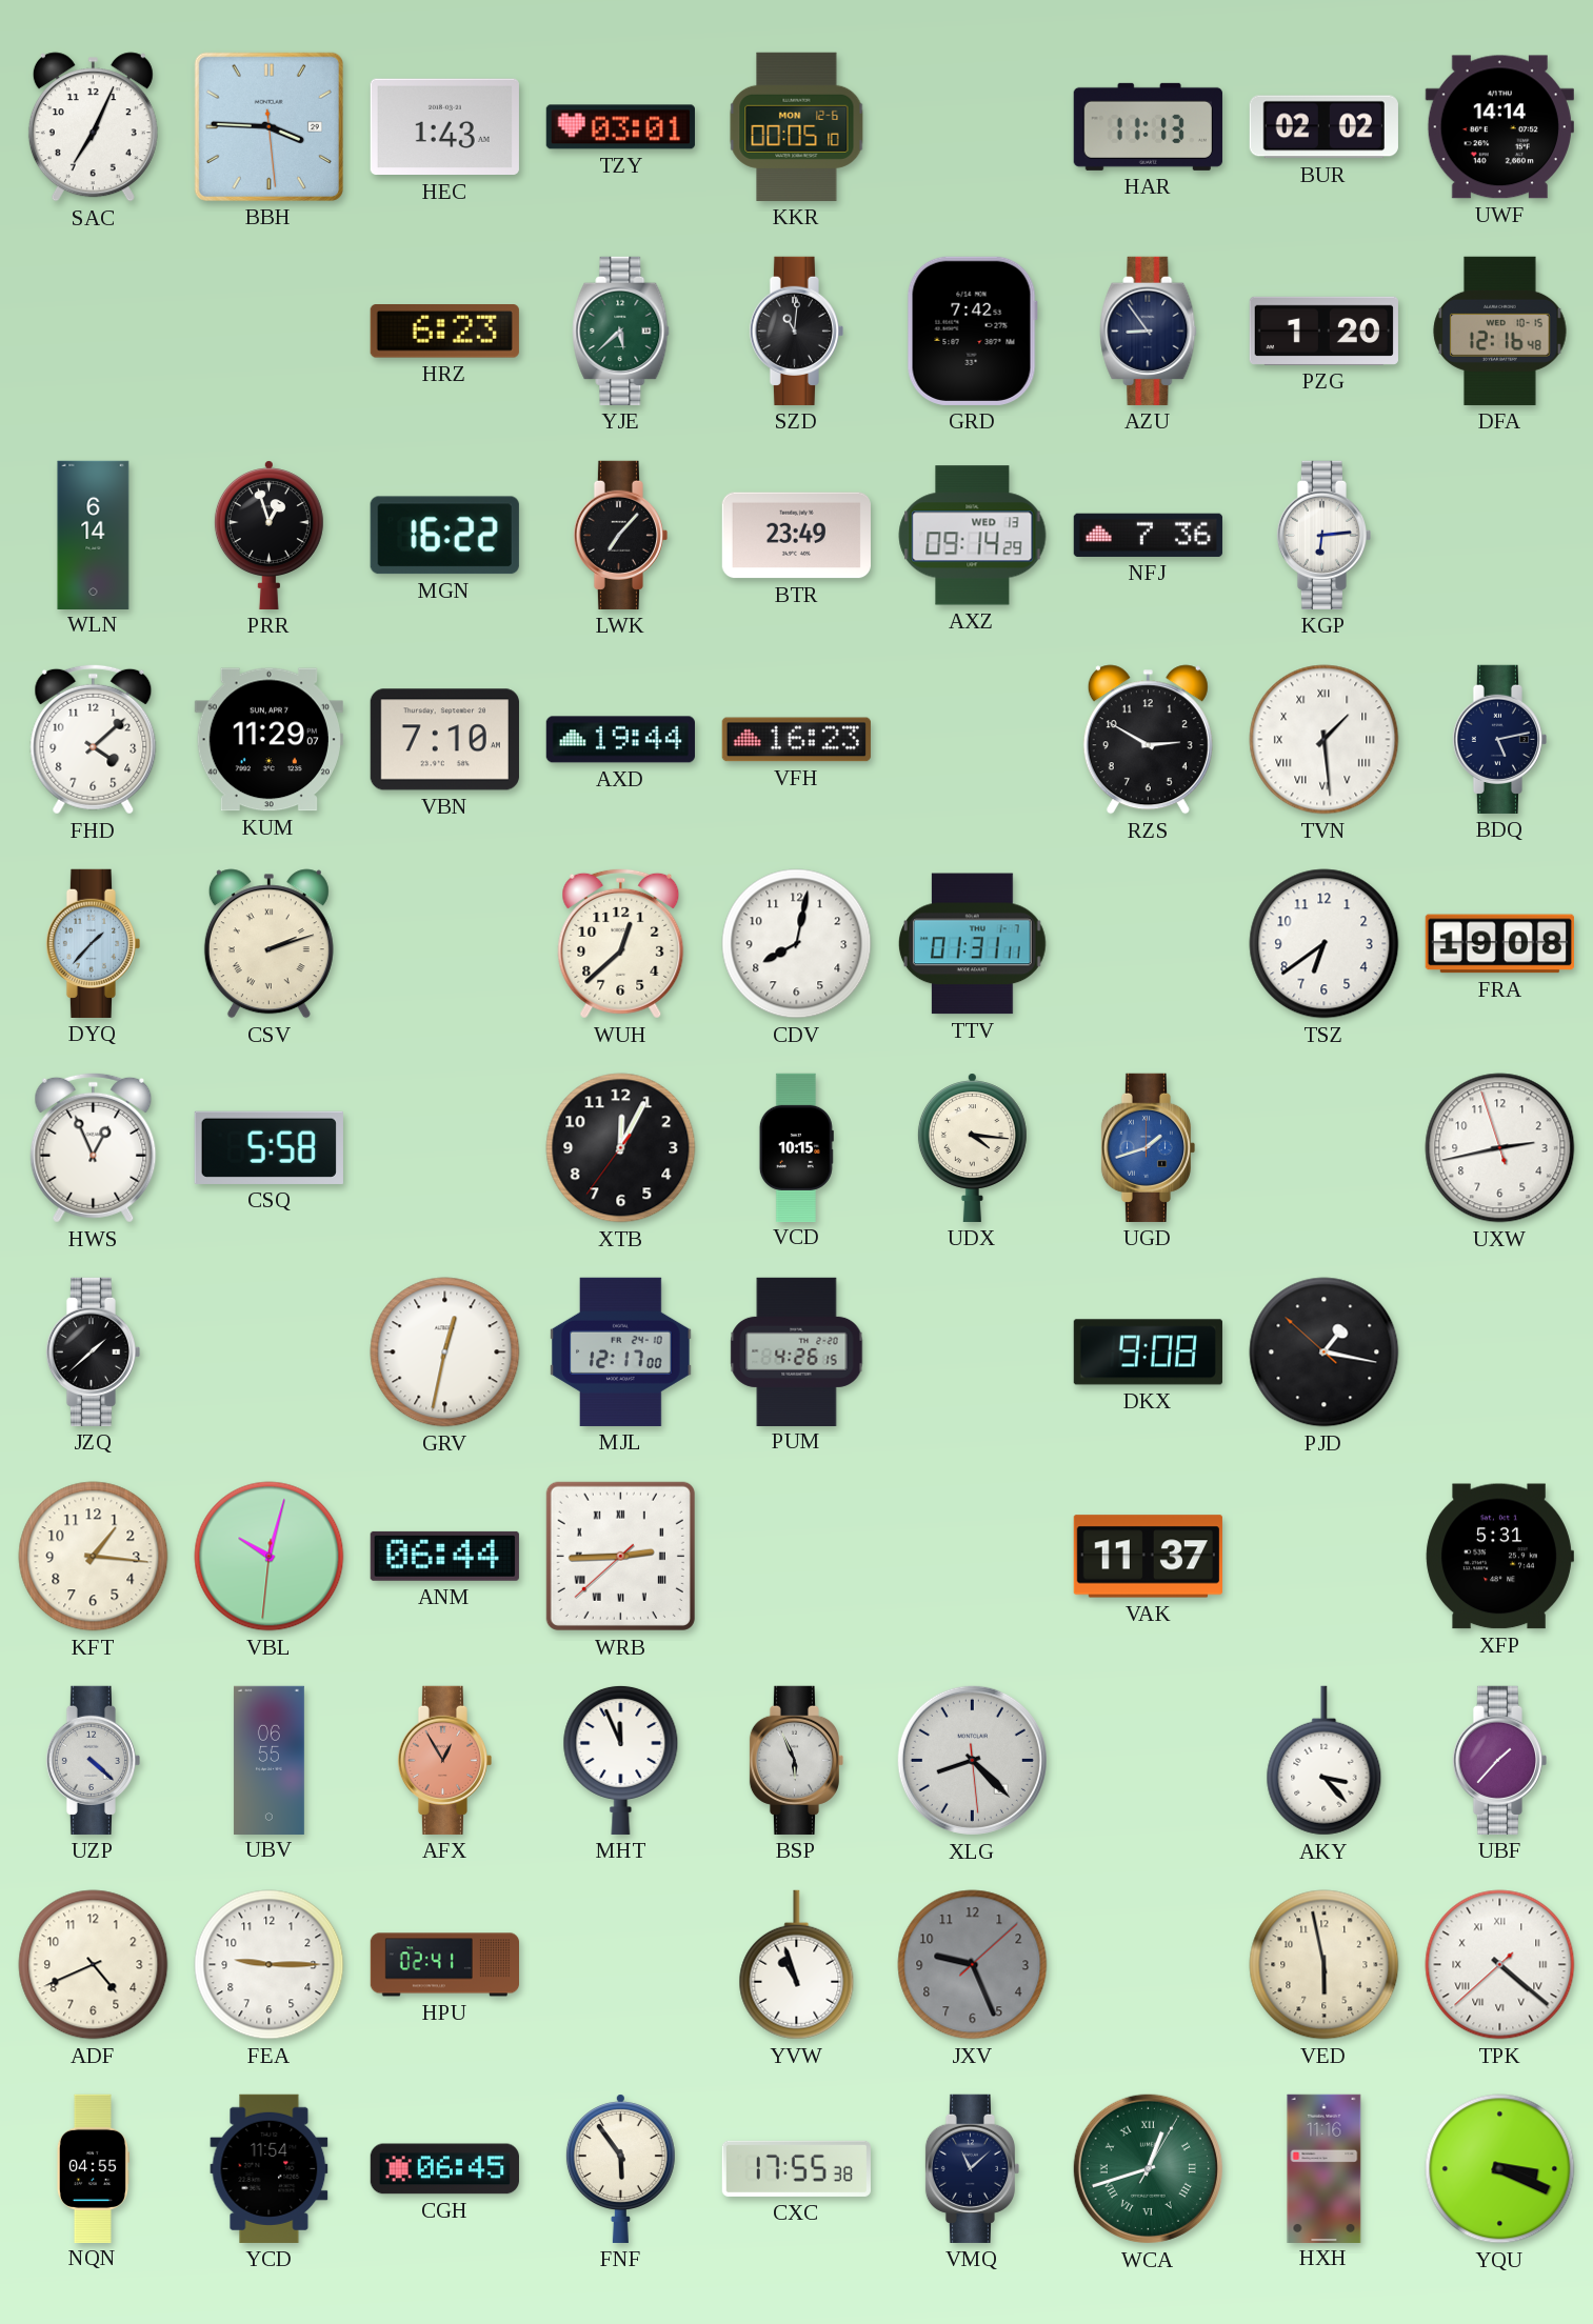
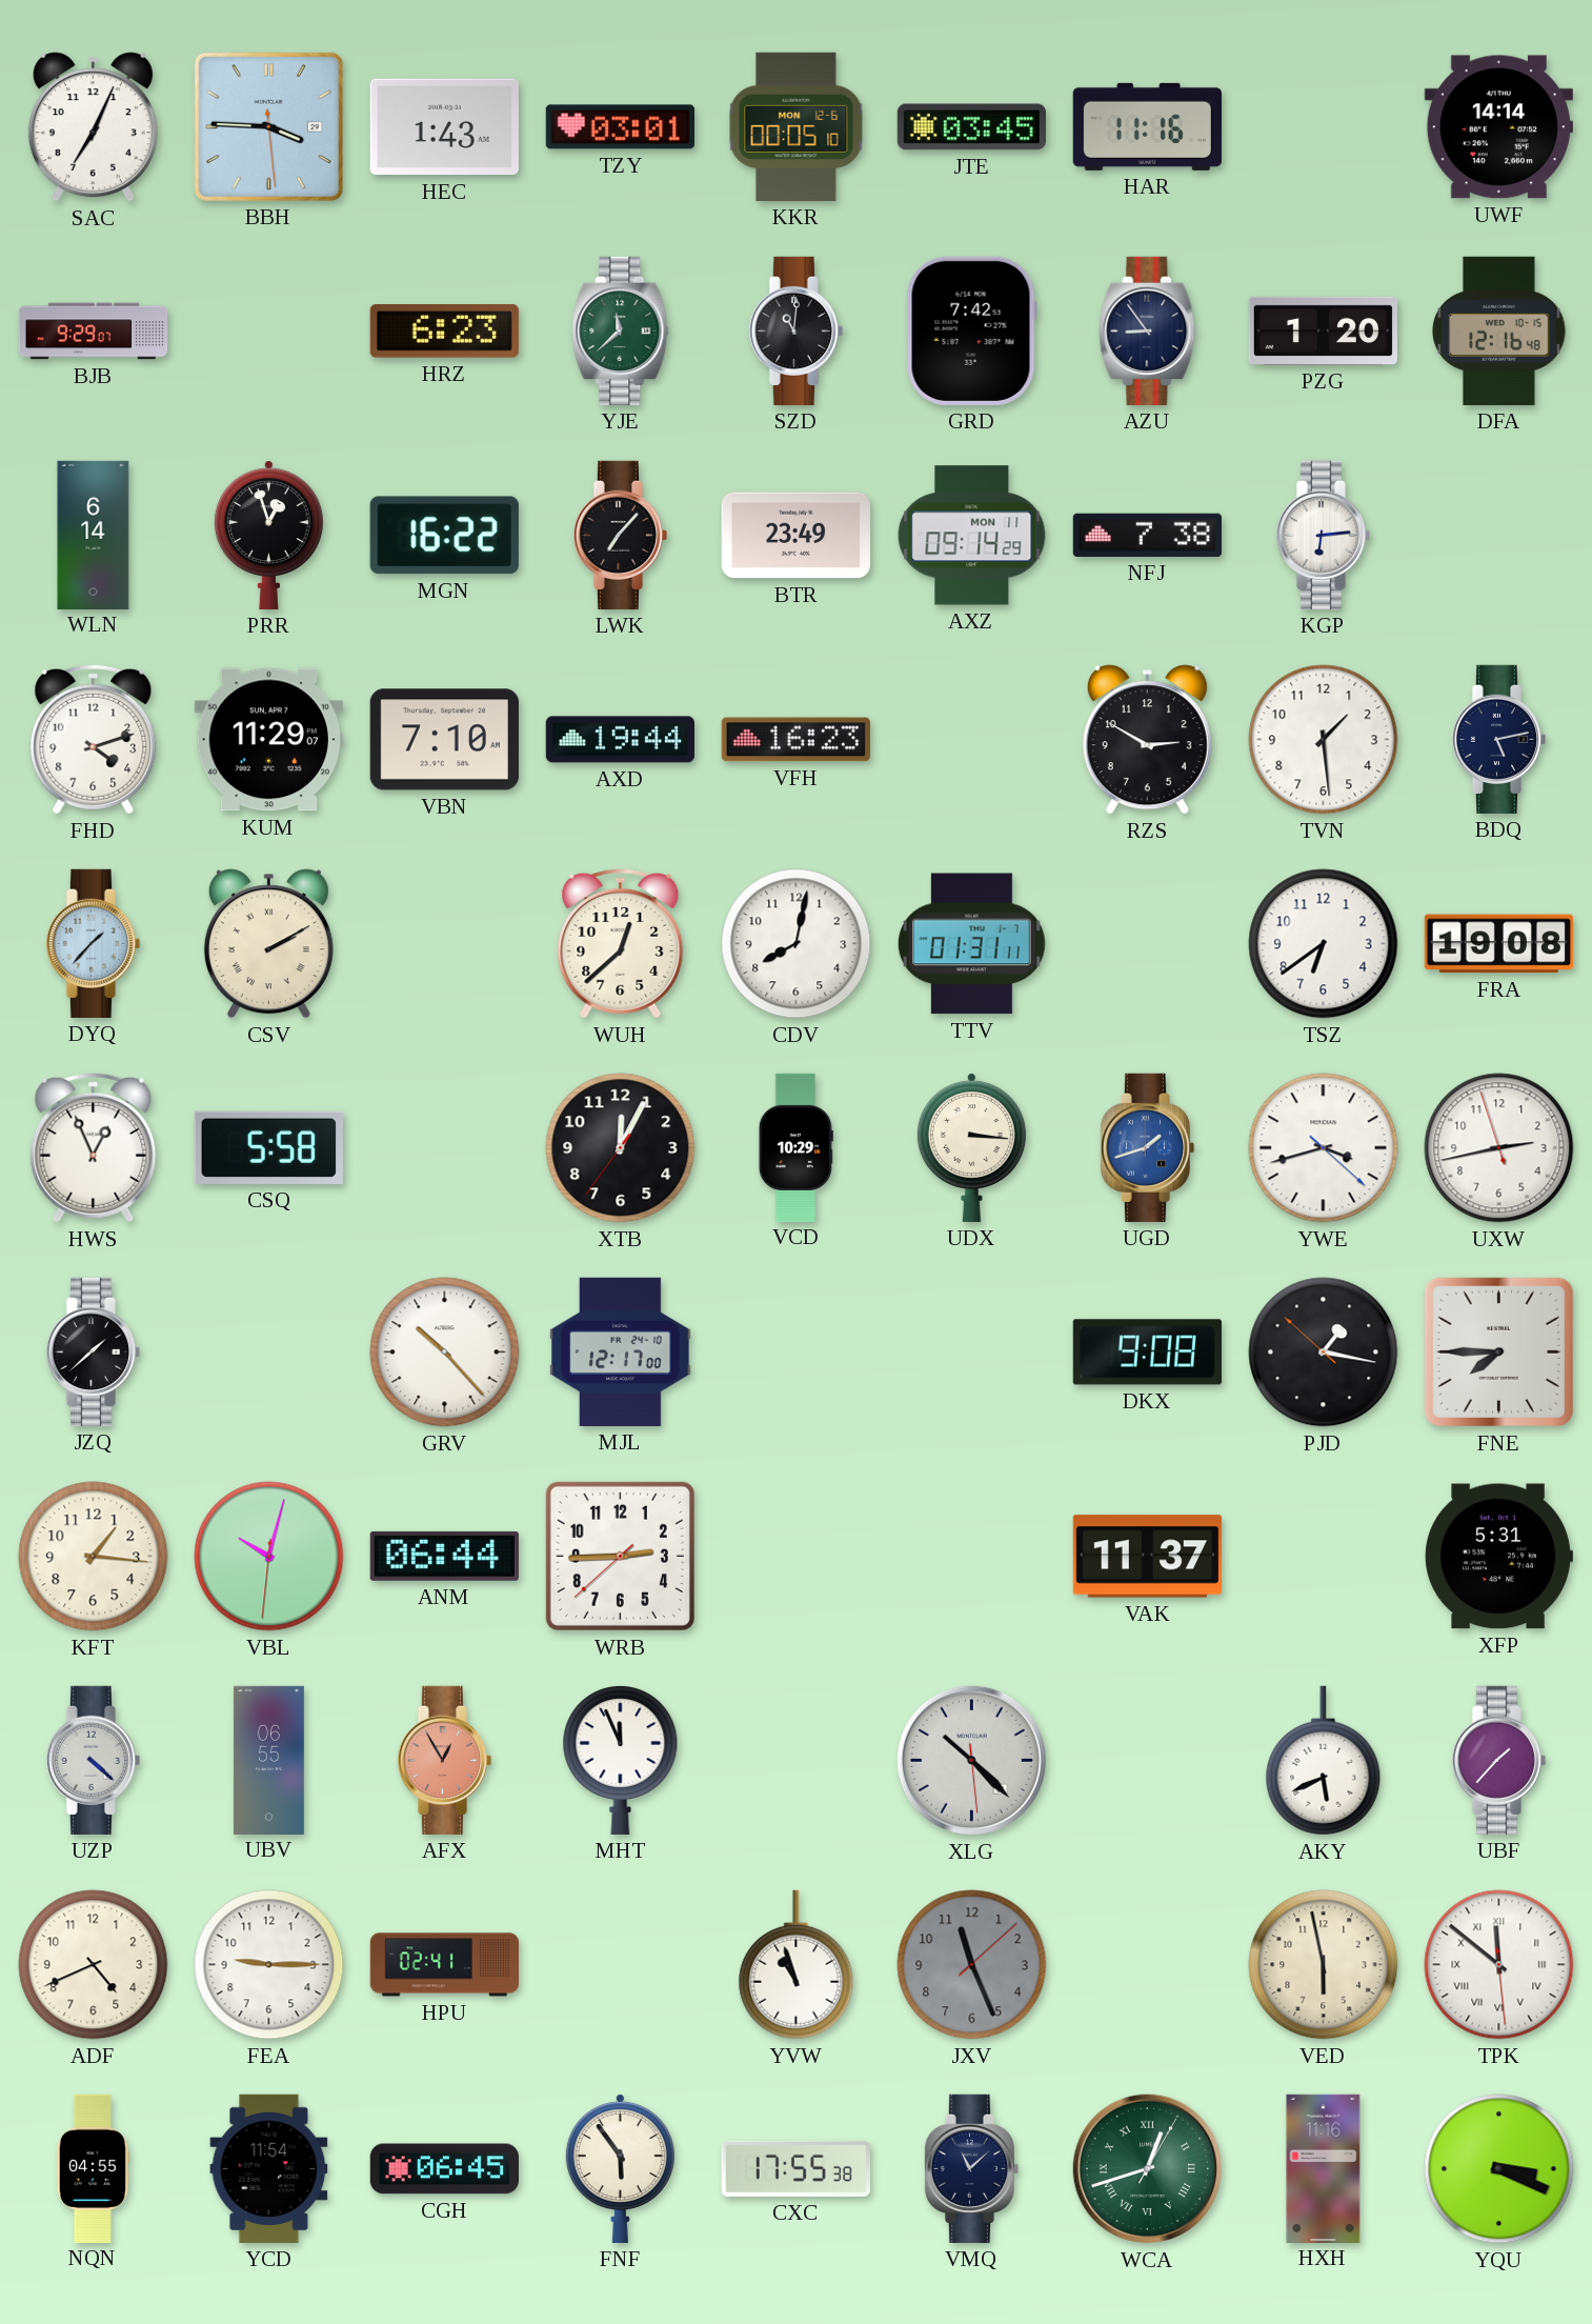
JTE: none -> 03:45
HAR: 11:13 -> 11:16
BUR: 02:02 -> none
BJB: none -> 9:29
YJE: 5:38 -> 11:38
AXZ date: WED 13 -> MON 11
NFJ: 7:36 -> 7:38
FHD: 4:08 -> 4:12
TVN numerals: Roman -> Arabic
CSV: 2:12 -> 2:10
VCD: 10:15 -> 10:29
UDX: 4:16 -> 3:16
YWE: none -> 3:42
GRV: 12:32 -> 10:23
PUM: 4:26 -> none
FNE: none -> 7:45
WRB numerals: Roman -> Arabic
BSP: 5:56 -> none
XLG: 8:22 -> 10:22
AKY: 3:23 -> 5:41
JXV: 9:26 -> 11:26
TPK: 4:21 -> 11:51
